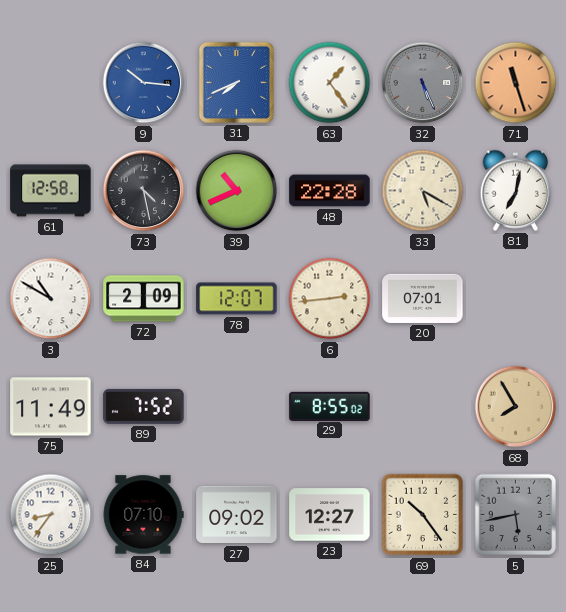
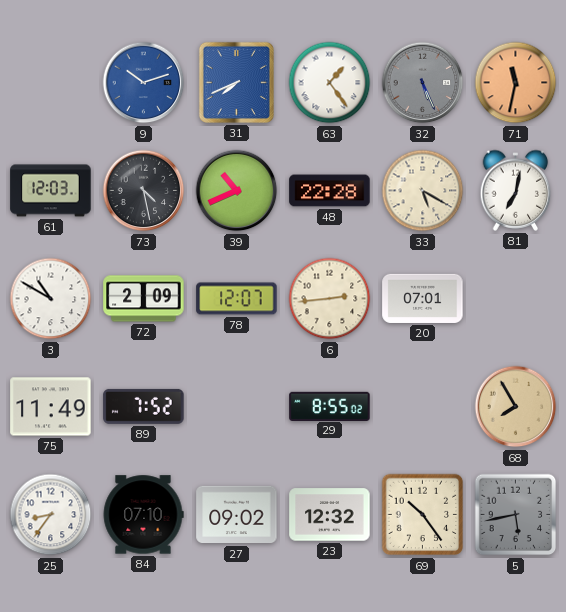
9: 10:16 -> 10:12
71: 11:27 -> 11:32
61: 12:58 -> 12:03
23: 12:27 -> 12:32
